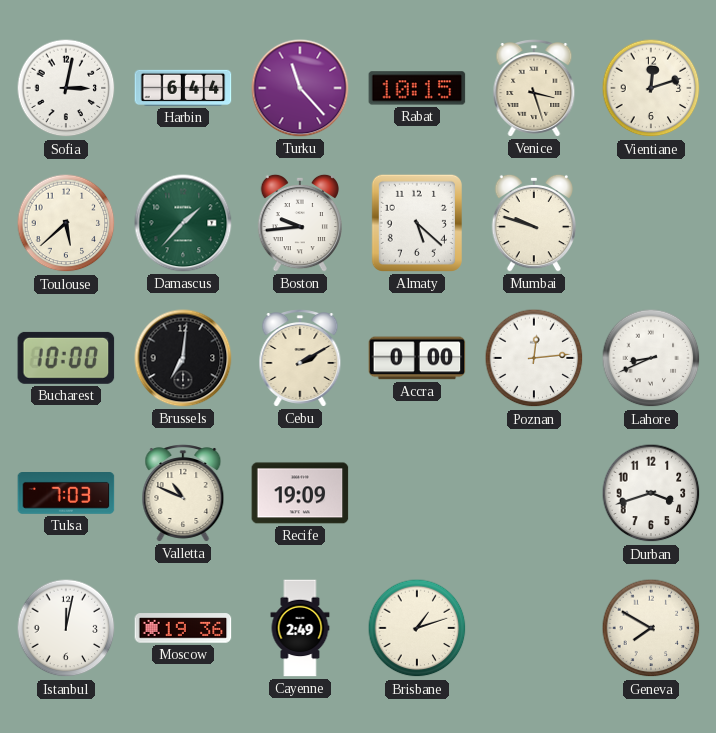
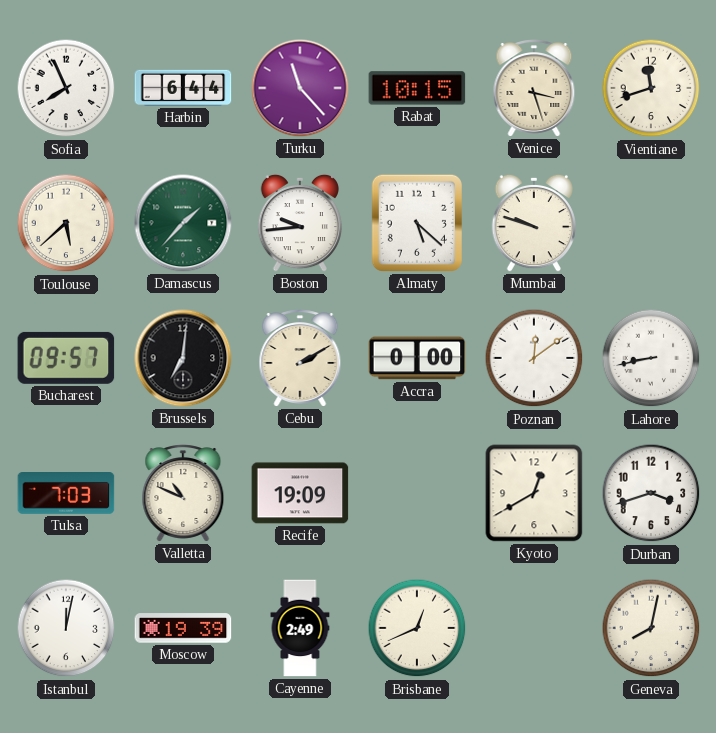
Sofia: 3:02 -> 7:56
Vientiane: 12:12 -> 11:42
Bucharest: 10:00 -> 09:57
Poznan: 12:14 -> 12:09
Lahore: 8:41 -> 8:43
Kyoto: none -> 12:40
Moscow: 19:36 -> 19:39
Brisbane: 1:12 -> 12:41
Geneva: 7:50 -> 8:02
